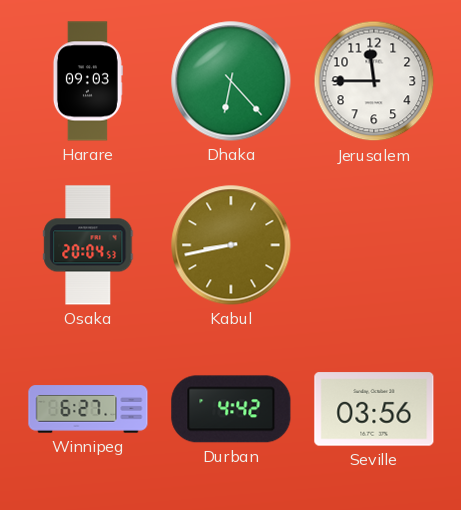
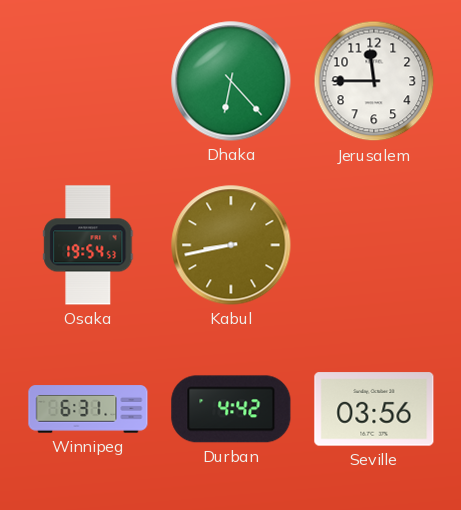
Harare: 09:03 -> none
Osaka: 20:04 -> 19:54
Winnipeg: 6:27 -> 6:31
